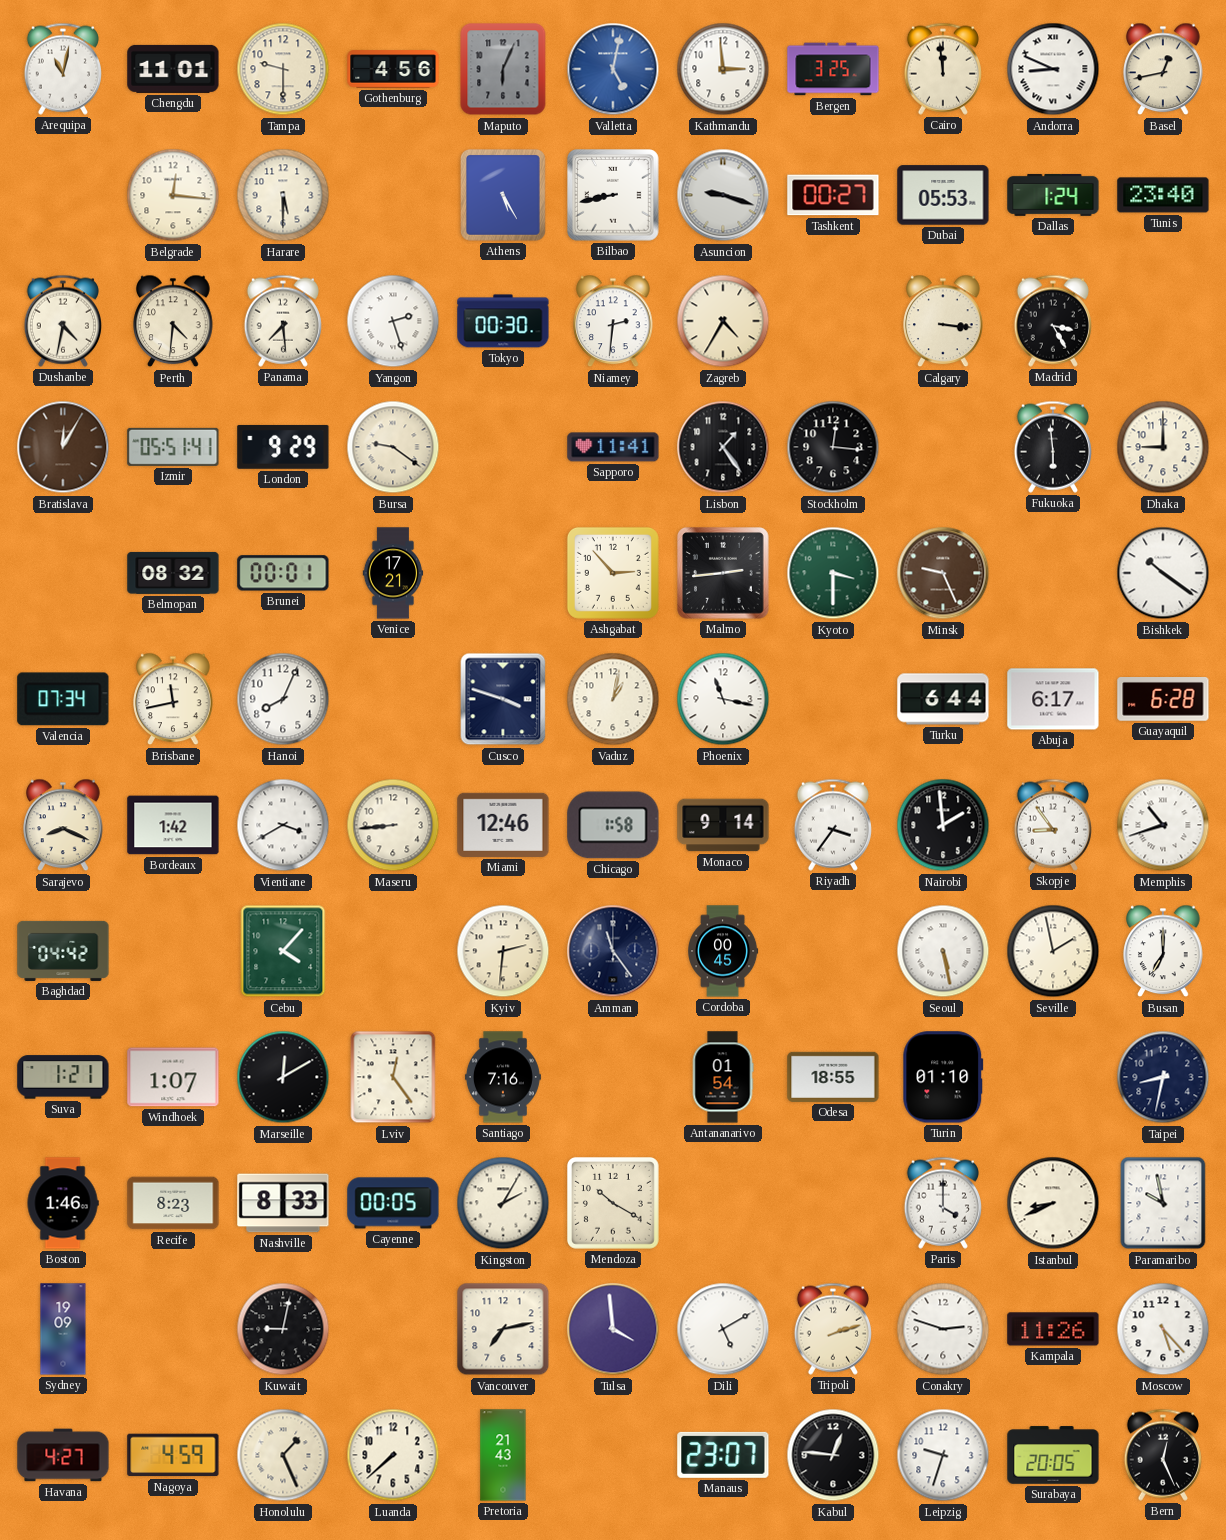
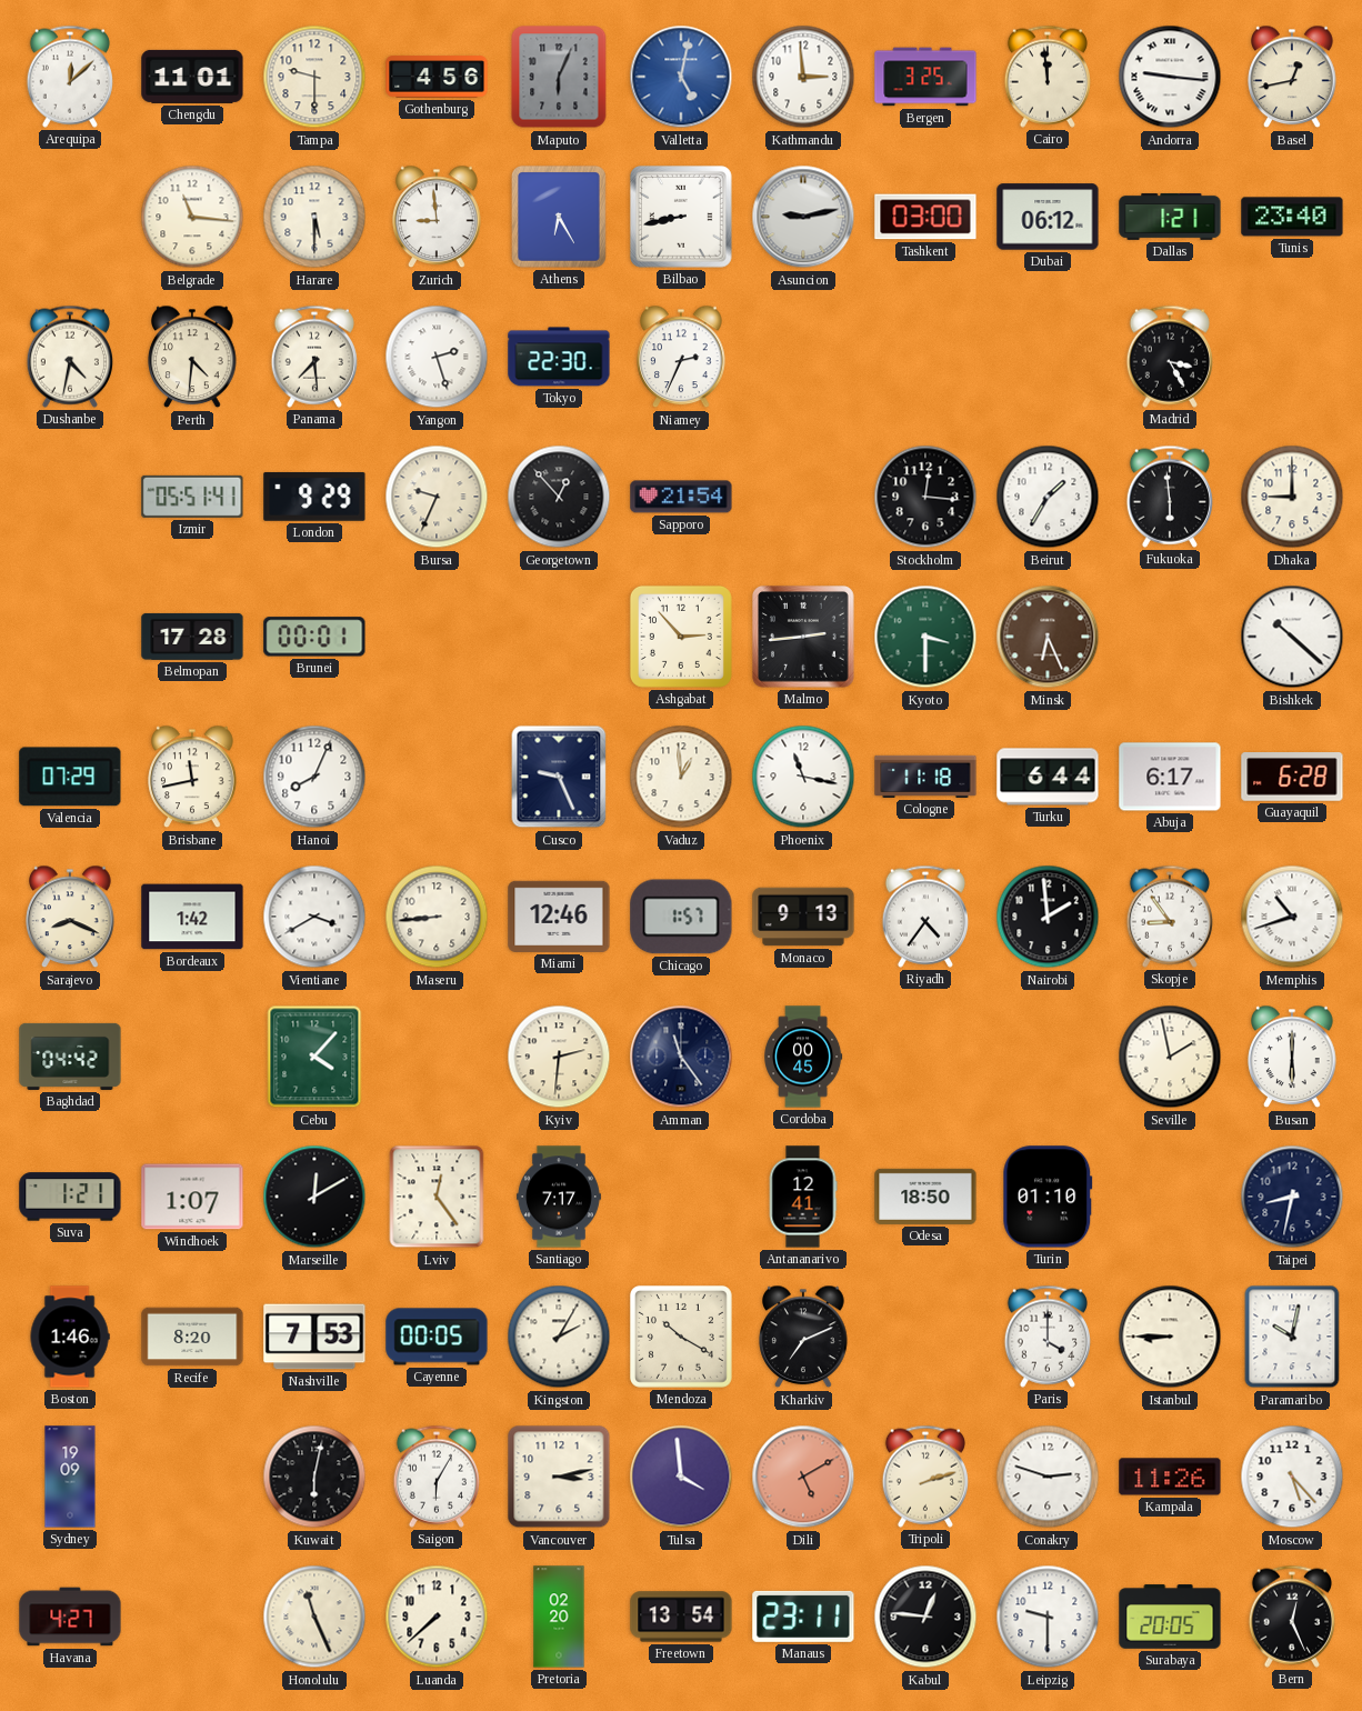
Arequipa: 11:02 -> 12:08
Andorra: 8:49 -> 9:16
Belgrade: 12:16 -> 11:16
Zurich: none -> 8:59
Athens: 5:25 -> 6:25
Asuncion: 9:18 -> 9:13
Tashkent: 00:27 -> 03:00
Dubai: 05:53 -> 06:12
Dallas: 1:24 -> 1:21
Tokyo: 00:30 -> 22:30
Niamey: 2:31 -> 2:34
Zagreb: 4:35 -> none
Calgary: 3:16 -> none
Bratislava: 12:05 -> none
Bursa: 9:21 -> 9:34
Georgetown: none -> 12:53
Sapporo: 11:41 -> 21:54
Lisbon: 1:24 -> none
Beirut: none -> 1:35
Belmopan: 08:32 -> 17:28
Venice: 17:21 -> none
Minsk: 9:26 -> 6:26
Bishkek: 10:21 -> 10:22
Valencia: 07:34 -> 07:29
Cusco: 3:48 -> 9:26
Vaduz: 1:02 -> 12:59
Cologne: none -> 11:18
Chicago: 1:58 -> 1:57
Monaco: 9:14 -> 9:13
Riyadh: 3:36 -> 4:36
Seoul: 5:28 -> none
Busan: 7:00 -> 6:00
Santiago: 7:16 -> 7:17
Antananarivo: 01:54 -> 12:41
Odesa: 18:55 -> 18:50
Recife: 8:23 -> 8:20
Nashville: 8:33 -> 7:53
Kharkiv: none -> 7:11
Istanbul: 8:41 -> 8:45
Paramaribo: 9:58 -> 10:02
Kuwait: 9:02 -> 6:02
Saigon: none -> 6:05
Vancouver: 7:13 -> 3:13
Dili dial: white -> salmon
Nagoya: 4:59 -> none
Honolulu: 1:26 -> 11:26
Pretoria: 21:43 -> 02:20
Freetown: none -> 13:54
Manaus: 23:07 -> 23:11
Leipzig: 9:33 -> 9:30
